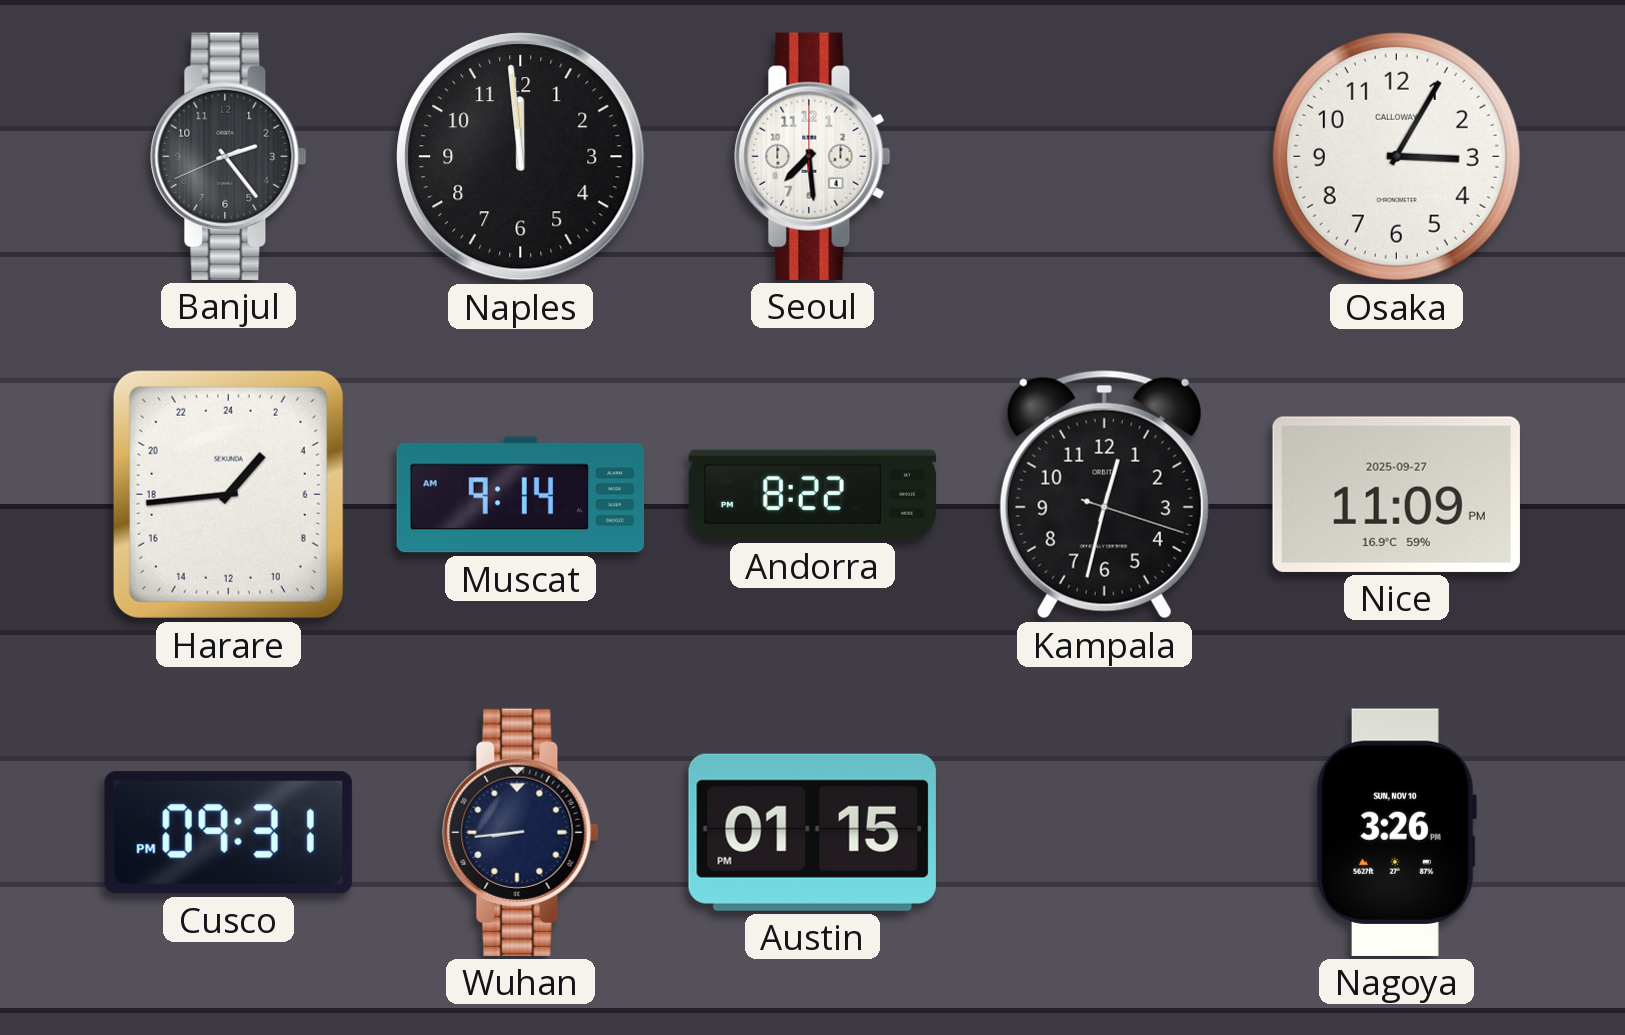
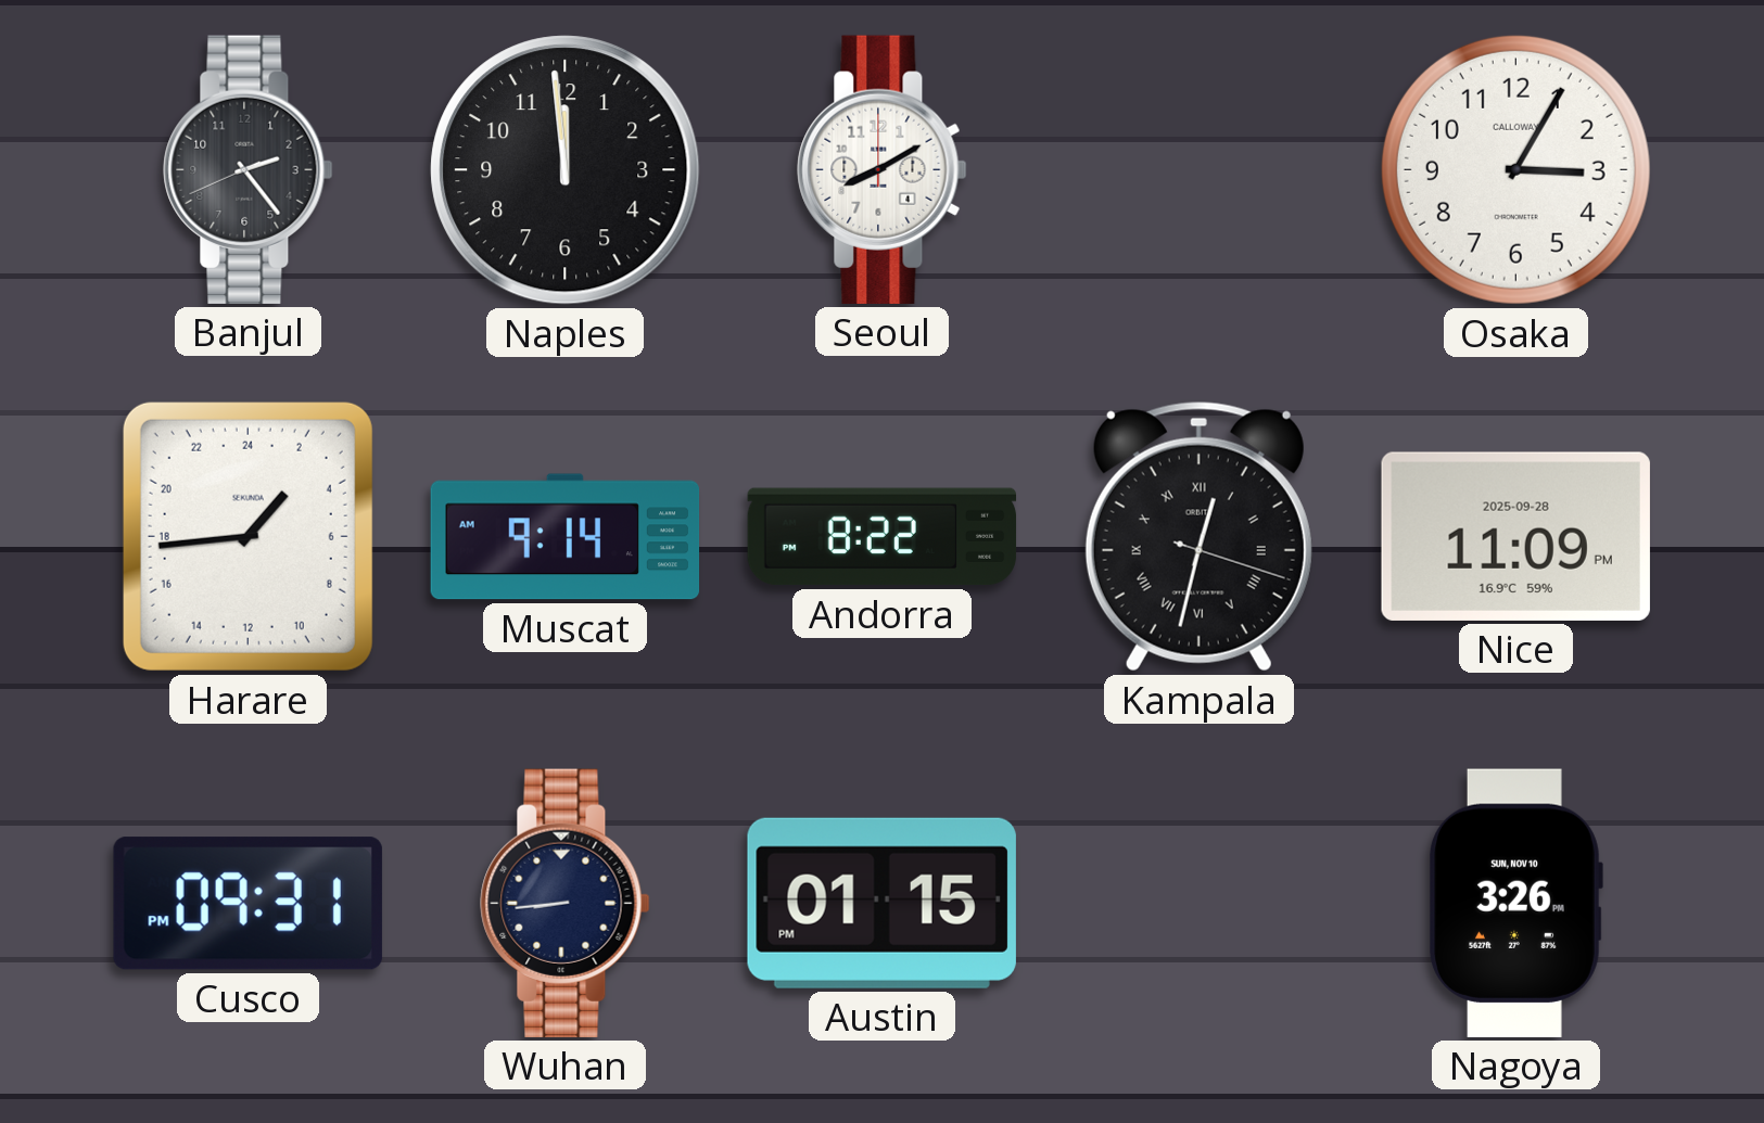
Seoul: 7:29 -> 8:10
Kampala numerals: Arabic -> Roman
Nice date: 2025-09-27 -> 2025-09-28
